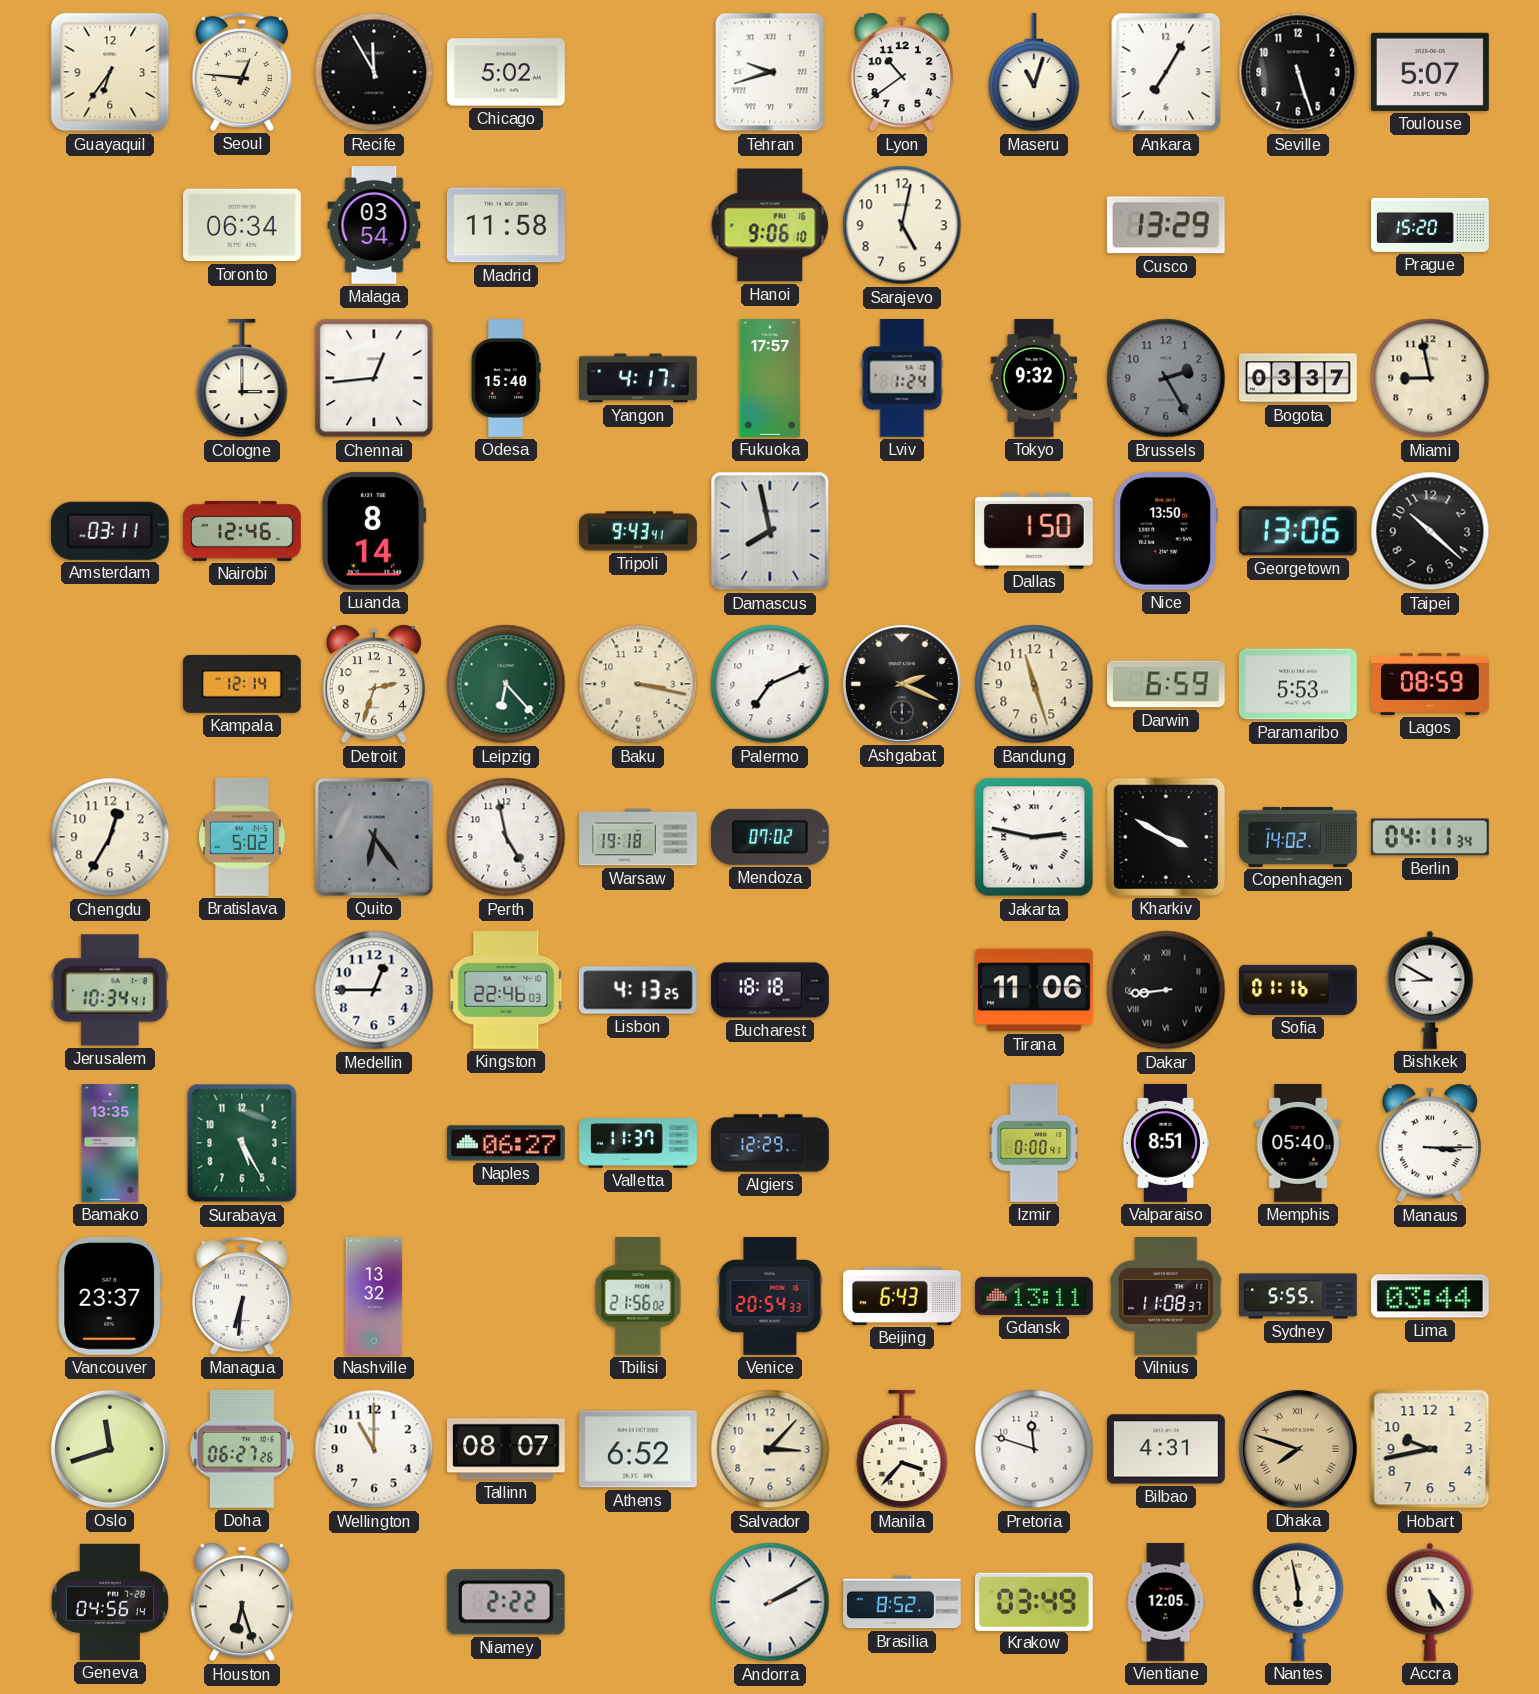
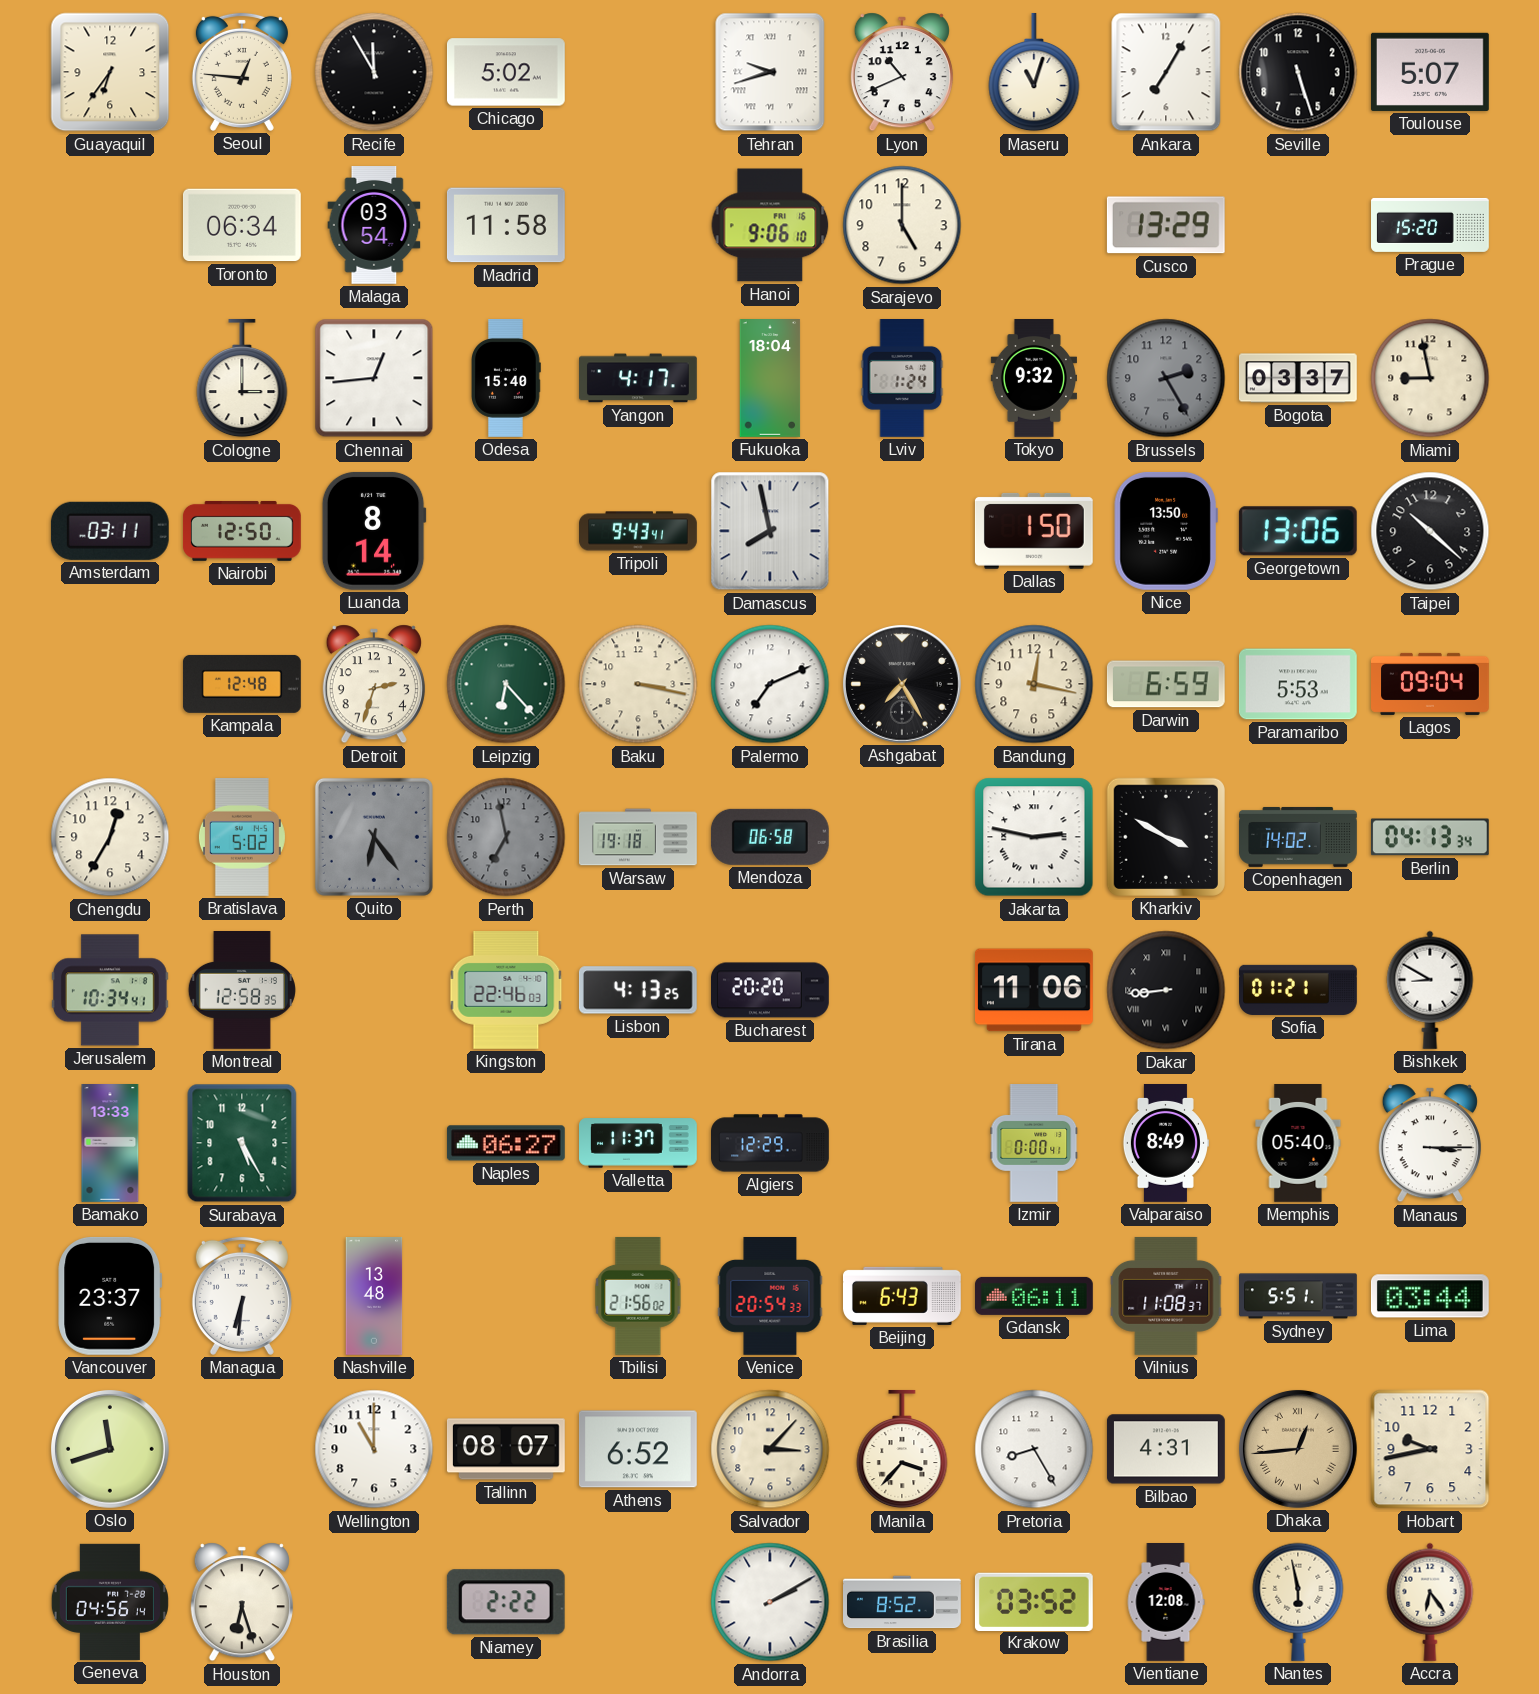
Lyon: 10:39 -> 10:41
Sarajevo: 5:02 -> 5:00
Fukuoka: 17:57 -> 18:04
Nairobi: 12:46 -> 12:50
Kampala: 12:14 -> 12:48
Ashgabat: 2:19 -> 7:25
Bandung: 11:27 -> 12:17
Lagos: 08:59 -> 09:04
Perth: 4:58 -> 6:58
Perth dial: white -> grey
Mendoza: 07:02 -> 06:58
Berlin: 04:11 -> 04:13
Montreal: none -> 12:58
Medellin: 12:45 -> none
Bucharest: 18:18 -> 20:20
Sofia: 01:16 -> 01:21
Bamako: 13:35 -> 13:33
Valparaiso: 8:51 -> 8:49
Nashville: 13:32 -> 13:48
Gdansk: 13:11 -> 06:11
Sydney: 5:55 -> 5:51
Doha: 06:27 -> none
Pretoria: 11:48 -> 8:25
Dhaka: 7:48 -> 12:44
Krakow: 03:49 -> 03:52
Vientiane: 12:05 -> 12:08
Accra: 5:24 -> 6:24
